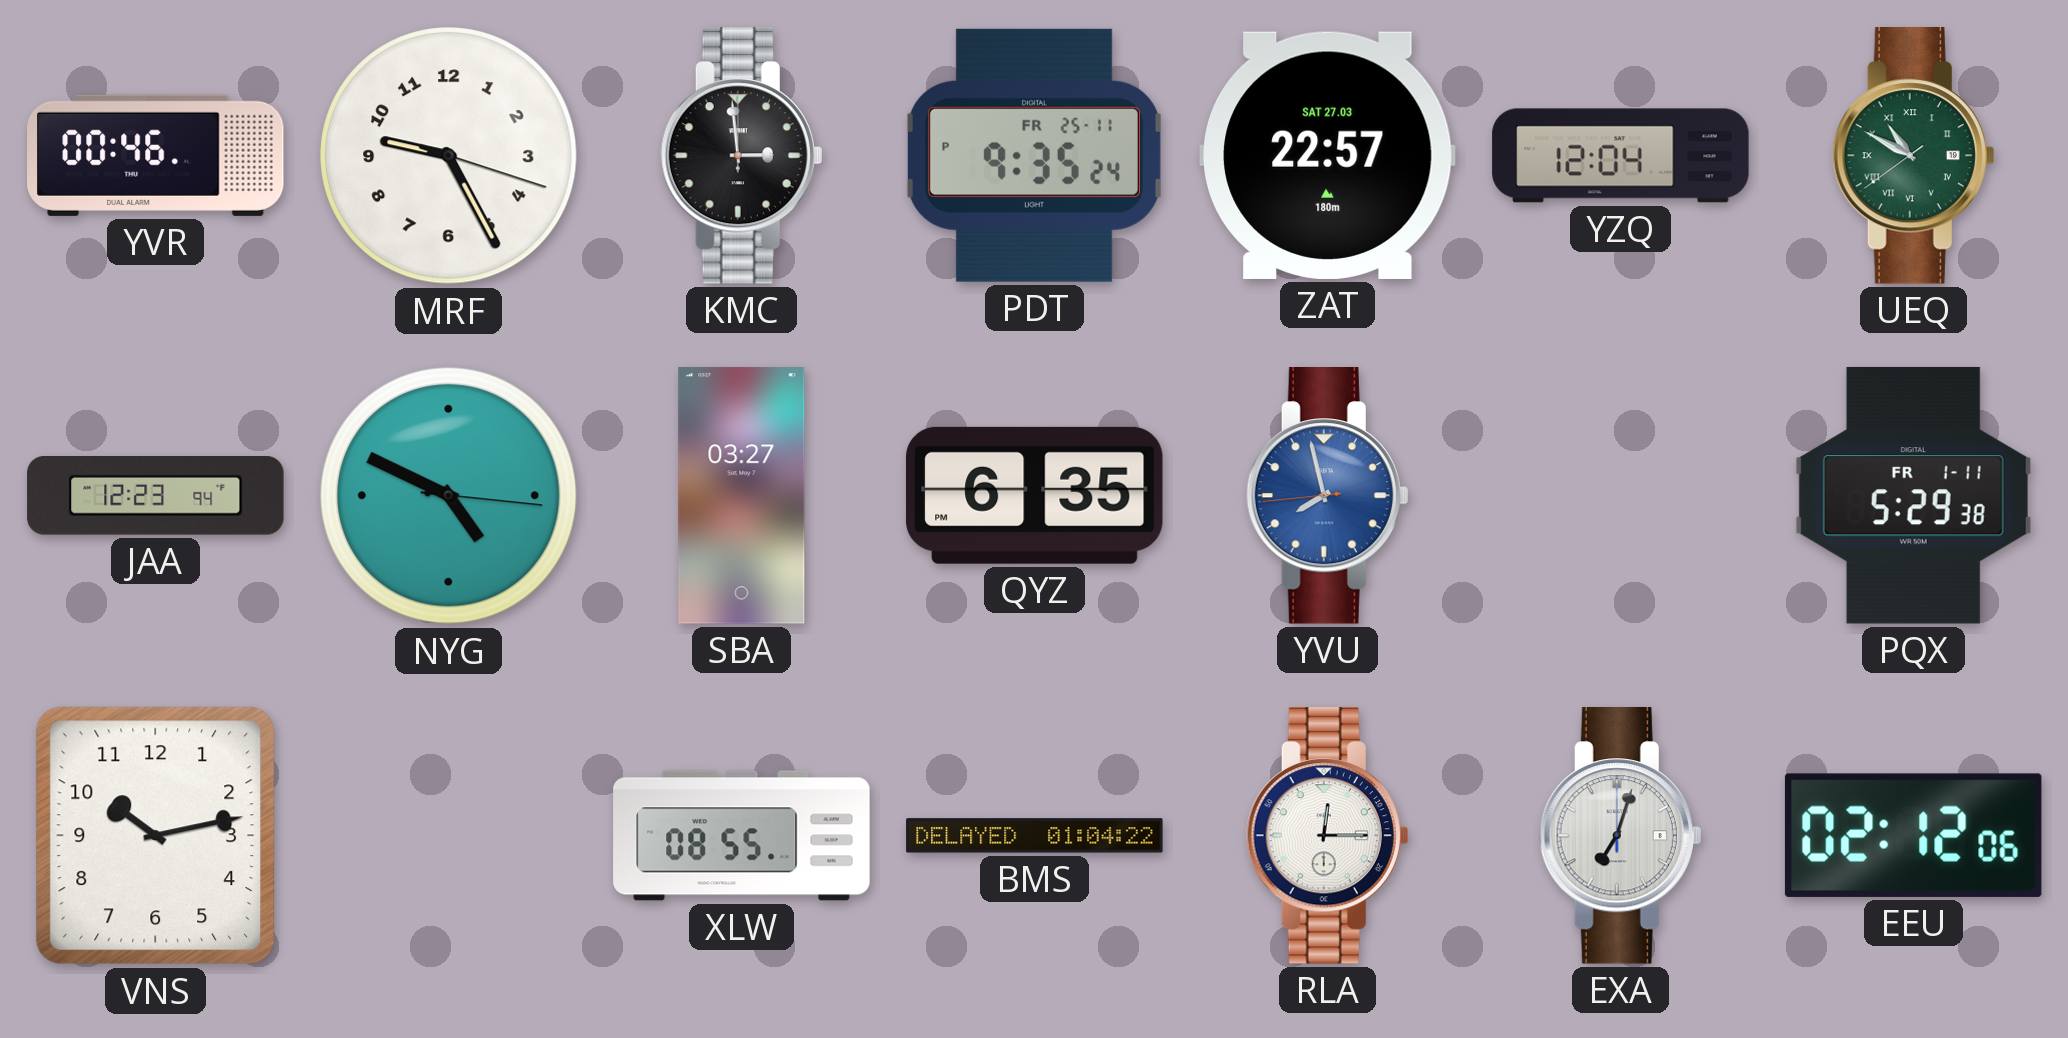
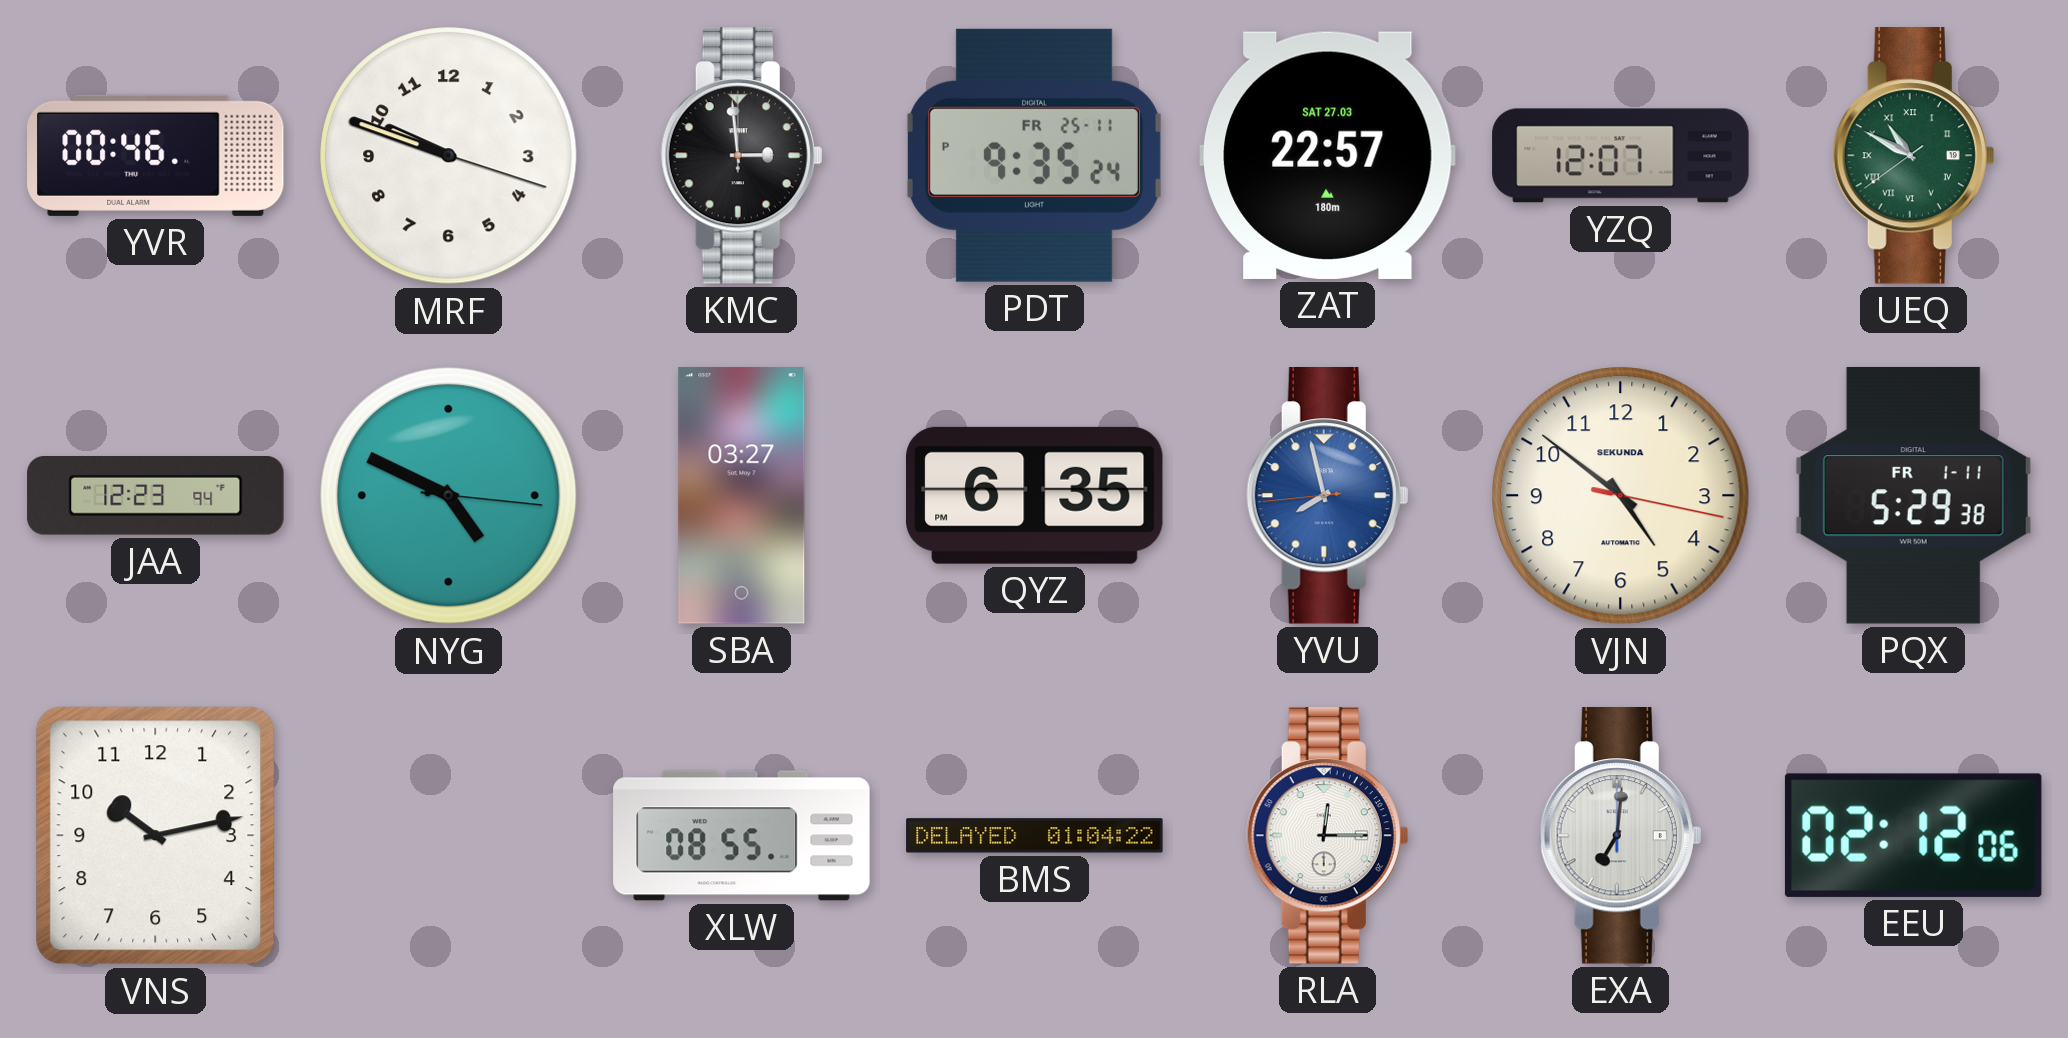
MRF: 9:25 -> 9:48
YZQ: 12:04 -> 12:07
VJN: none -> 4:51
EXA: 7:03 -> 7:01
